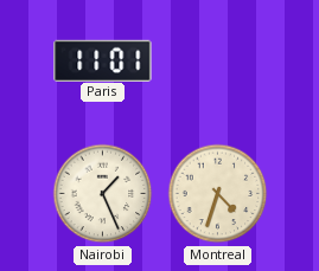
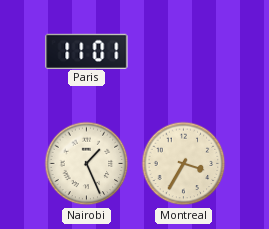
Montreal: 4:33 -> 3:35
